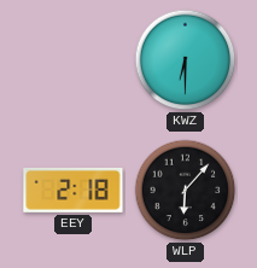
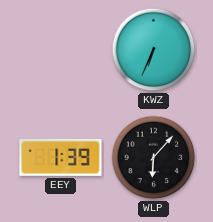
KWZ: 6:30 -> 6:34
EEY: 2:18 -> 1:39
